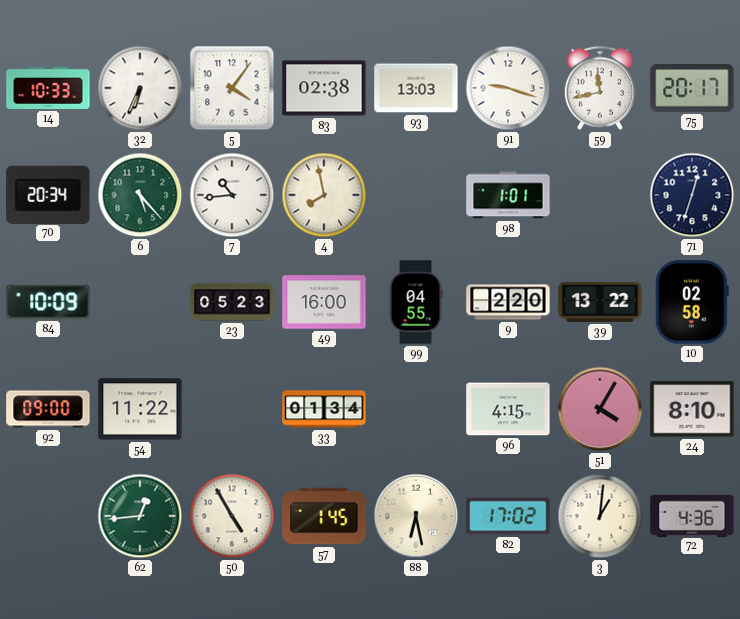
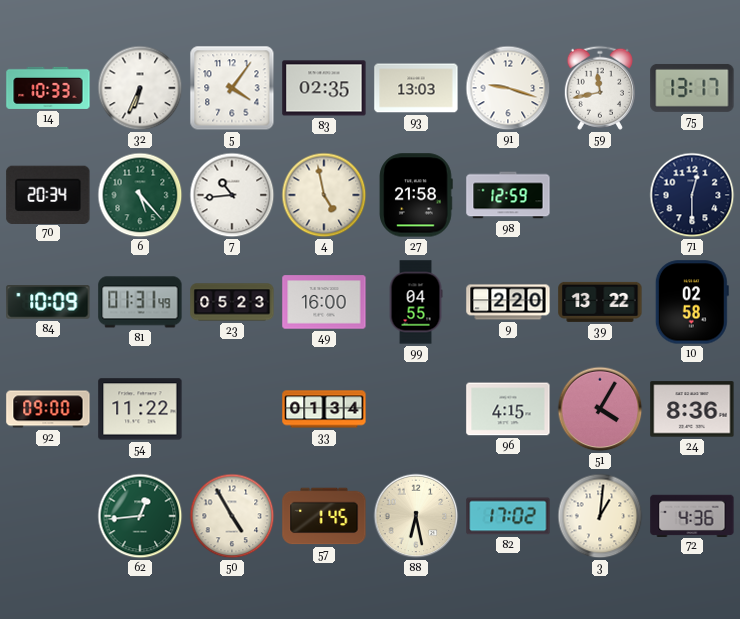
83: 02:38 -> 02:35
75: 20:17 -> 13:17
4: 7:58 -> 4:58
27: none -> 21:58
98: 1:01 -> 12:59
71: 12:33 -> 12:30
81: none -> 01:31
24: 8:10 -> 8:36
